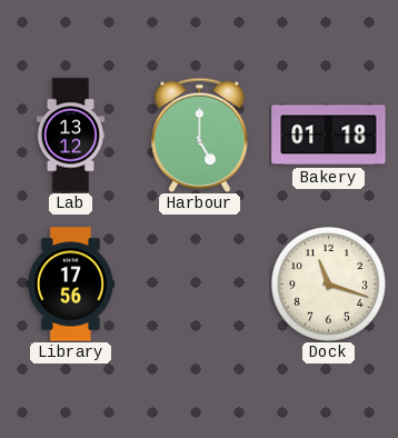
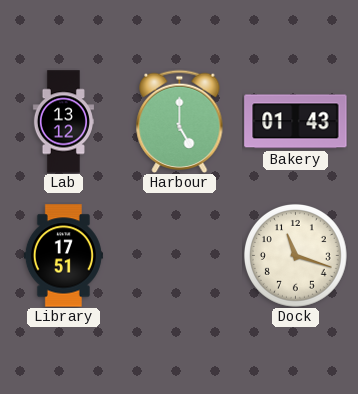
Bakery: 01:18 -> 01:43
Library: 17:56 -> 17:51
